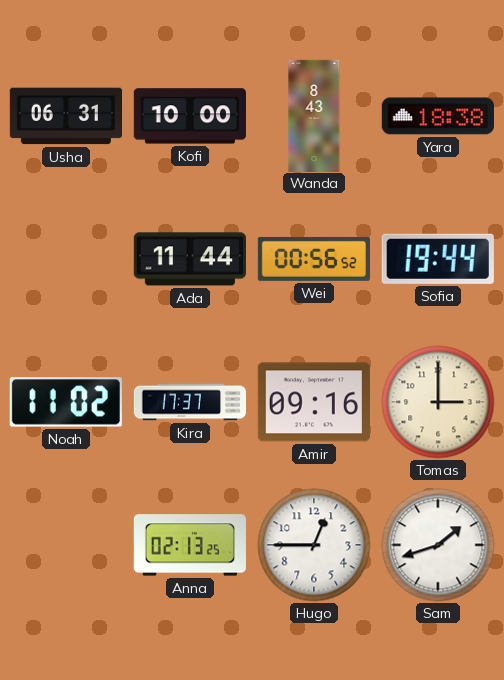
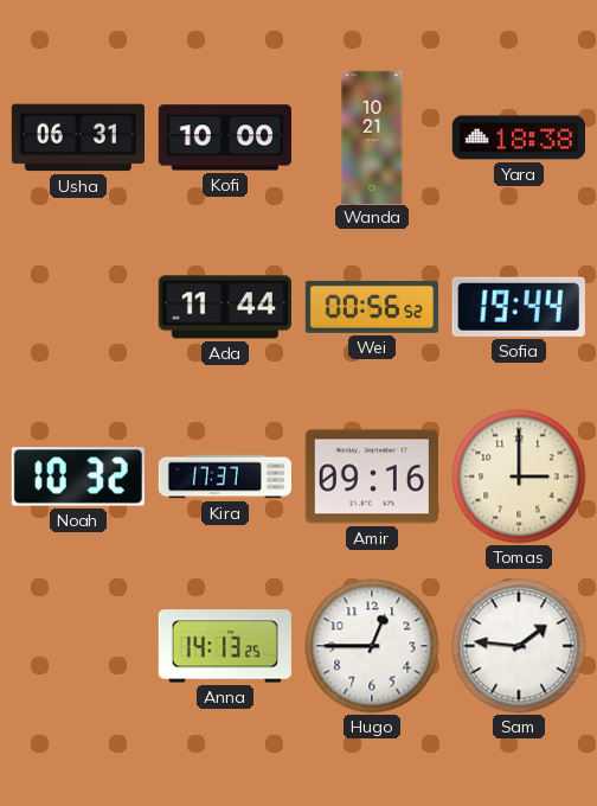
Wanda: 8:43 -> 10:21
Noah: 11:02 -> 10:32
Anna: 02:13 -> 14:13
Sam: 1:42 -> 1:46
